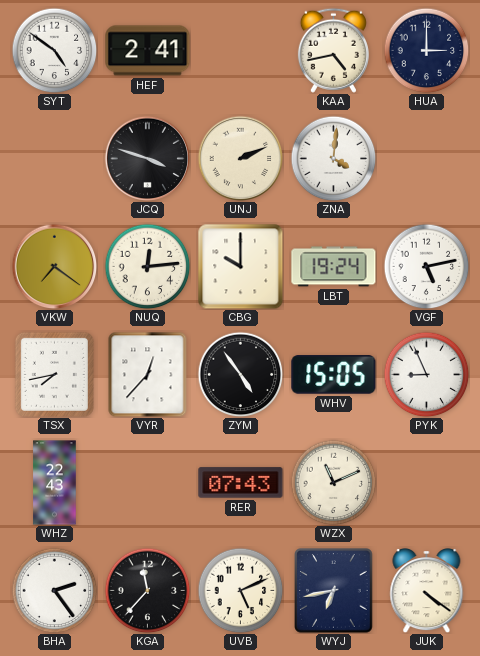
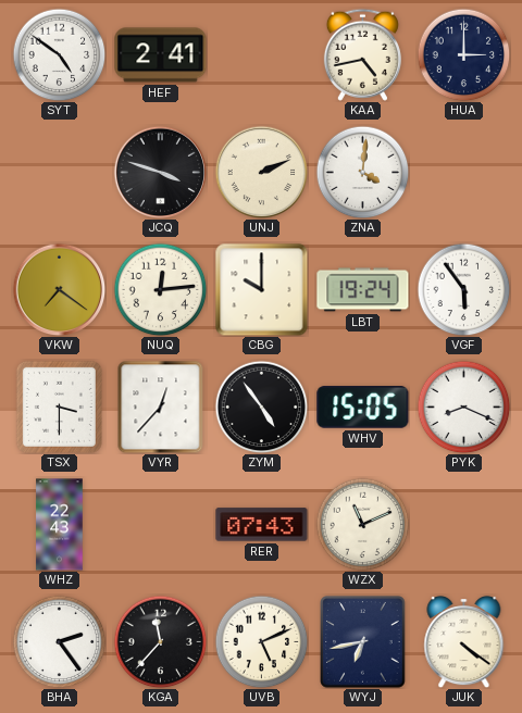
VGF: 5:13 -> 5:54
TSX: 7:43 -> 3:30
PYK: 8:56 -> 8:19
